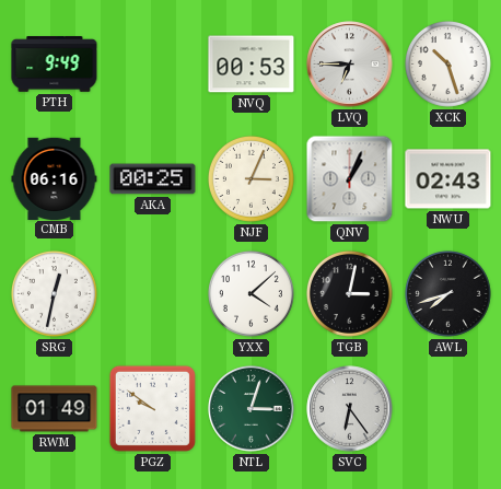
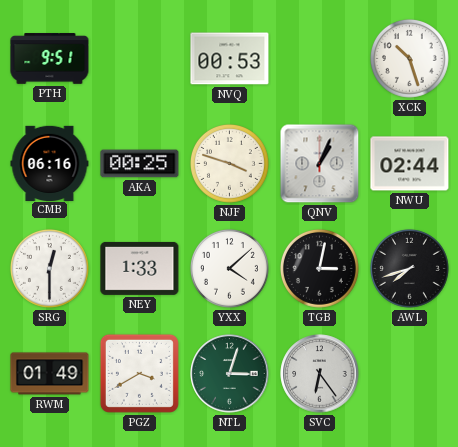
PTH: 9:49 -> 9:51
LVQ: 6:45 -> none
NJF: 3:04 -> 3:48
NWU: 02:43 -> 02:44
SRG: 12:32 -> 12:30
NEY: none -> 1:33
PGZ: 9:51 -> 3:40
